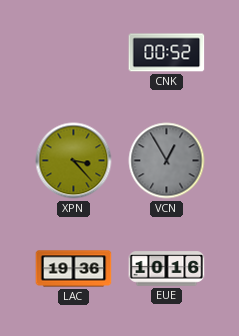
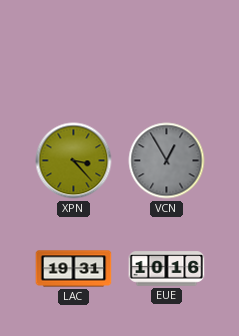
CNK: 00:52 -> none
LAC: 19:36 -> 19:31
